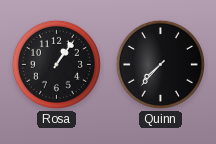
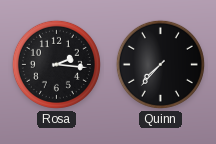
Rosa: 1:06 -> 2:16
